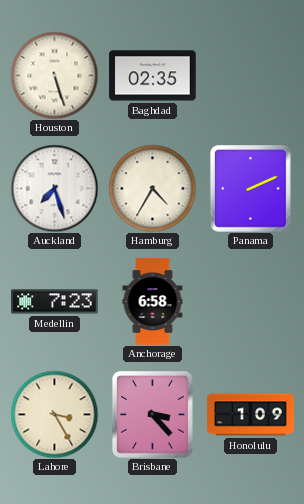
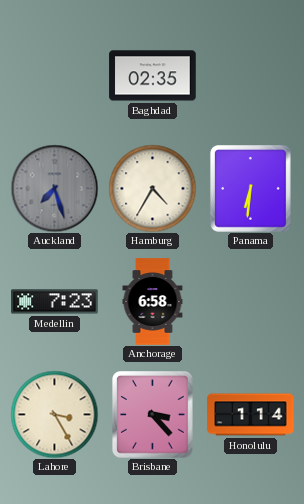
Houston: 5:27 -> none
Auckland dial: white -> grey
Panama: 2:11 -> 6:31
Honolulu: 1:09 -> 1:14
